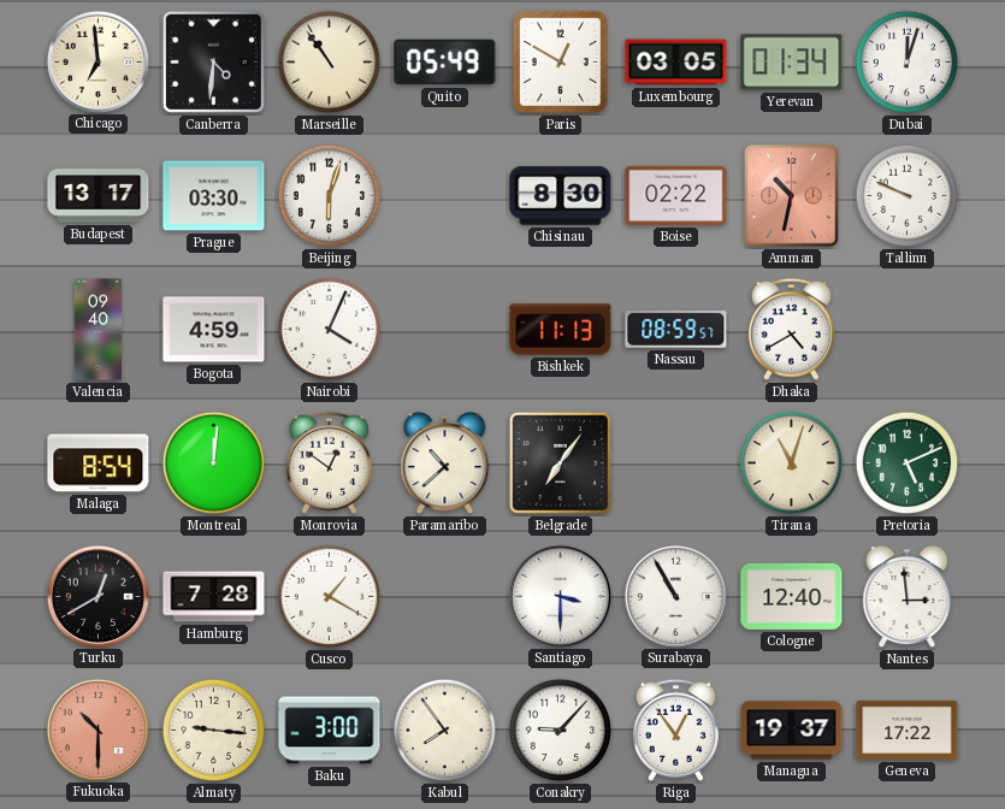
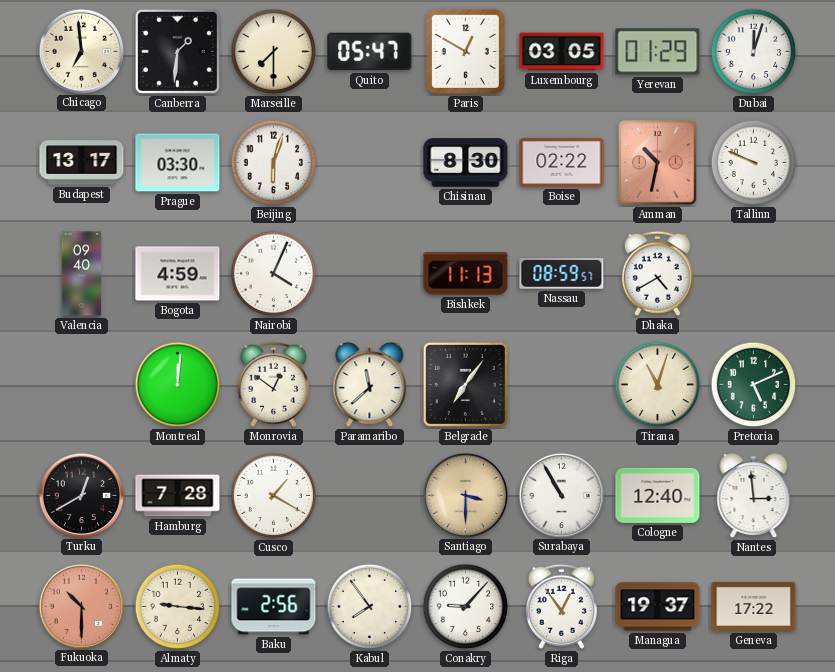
Canberra: 4:31 -> 1:31
Marseille: 10:54 -> 7:30
Quito: 05:49 -> 05:47
Yerevan: 01:34 -> 01:29
Malaga: 8:54 -> none
Paramaribo: 10:38 -> 11:38
Santiago dial: white -> champagne
Baku: 3:00 -> 2:56
